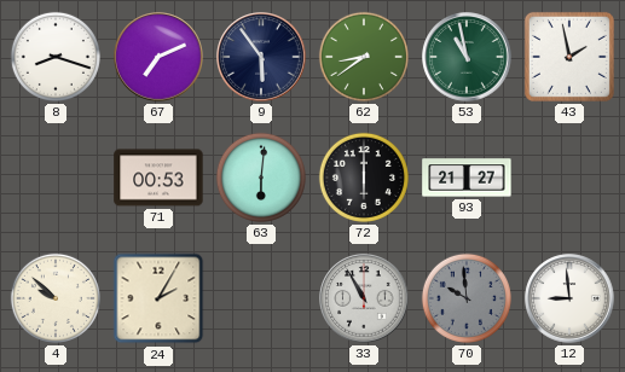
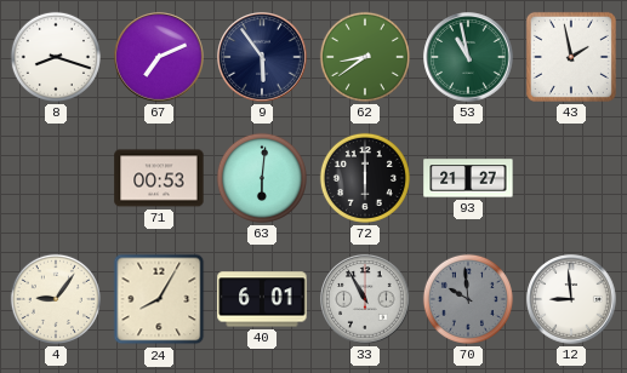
4: 9:52 -> 9:06
24: 2:05 -> 8:05
40: none -> 6:01
